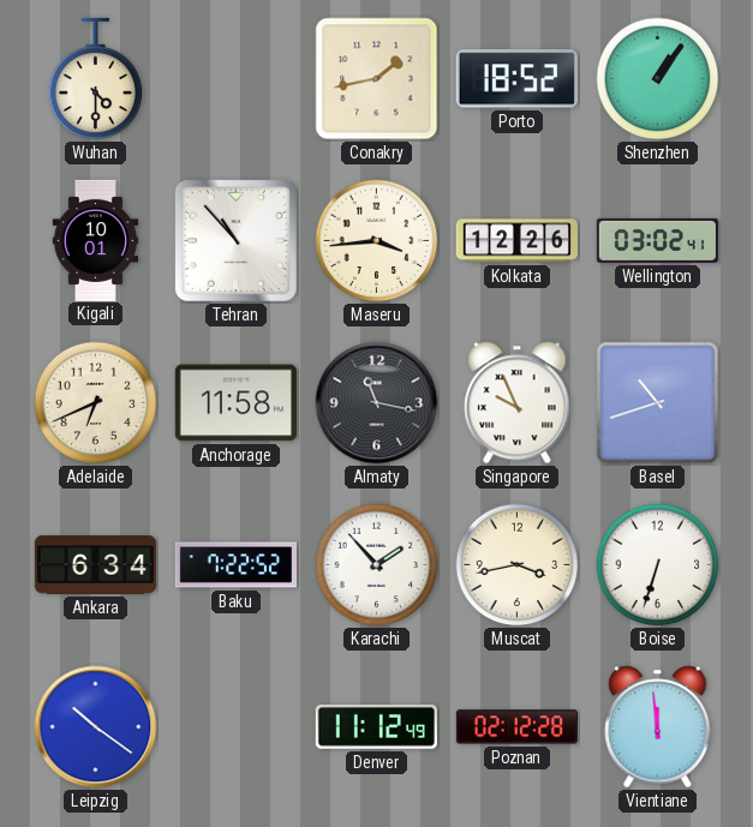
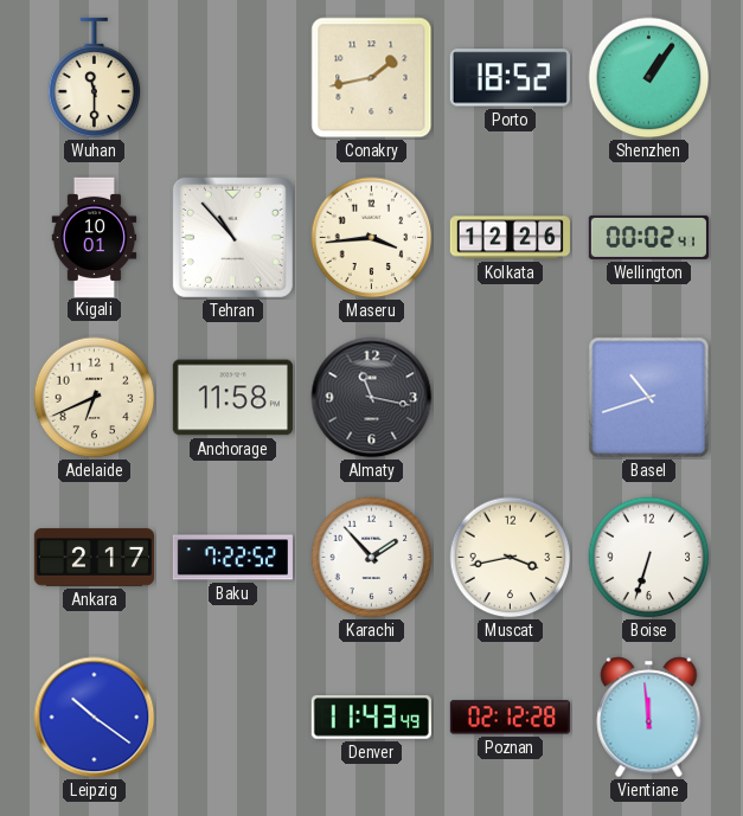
Wuhan: 4:30 -> 11:30
Wellington: 03:02 -> 00:02
Singapore: 9:56 -> none
Ankara: 6:34 -> 2:17
Denver: 11:12 -> 11:43
